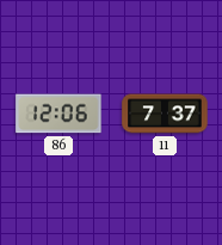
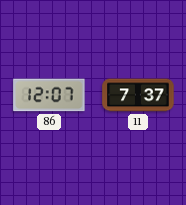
86: 12:06 -> 12:07
